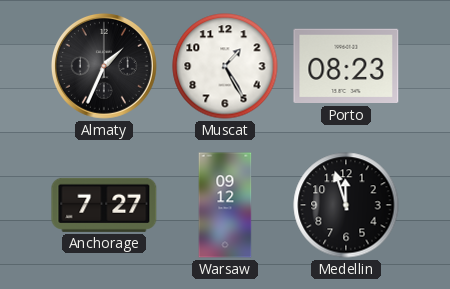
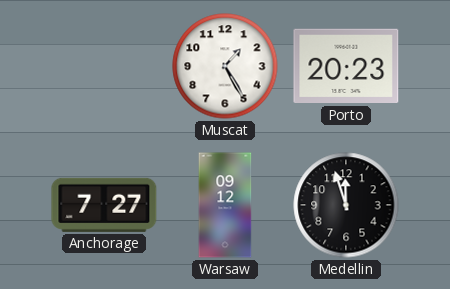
Almaty: 1:34 -> none
Porto: 08:23 -> 20:23
